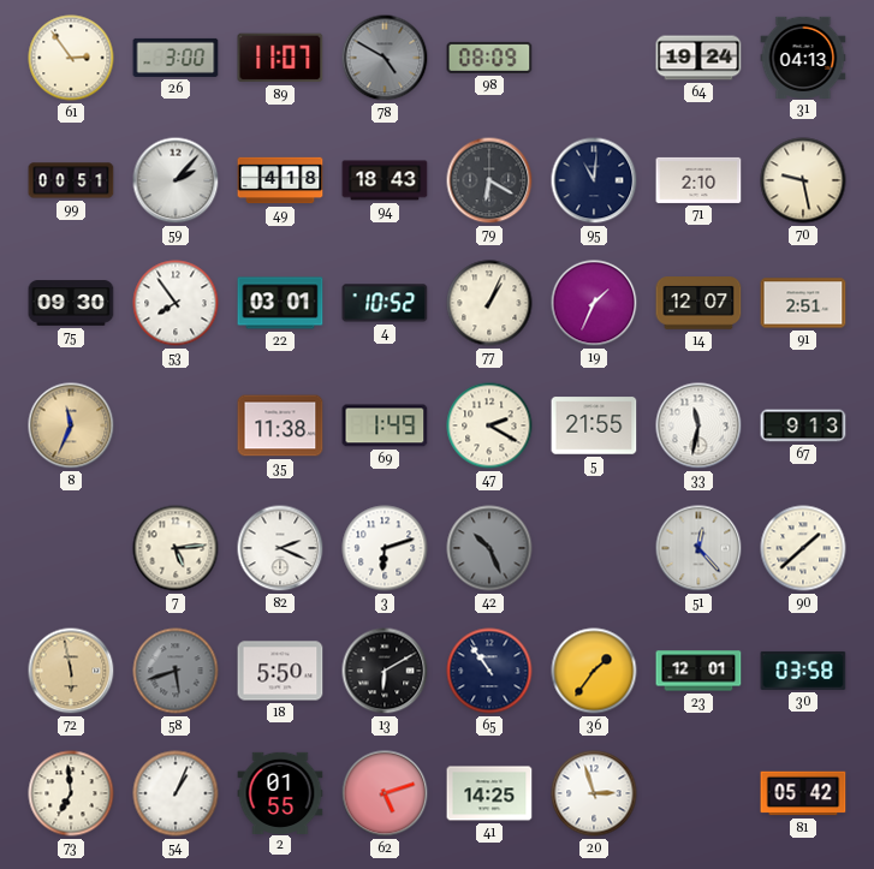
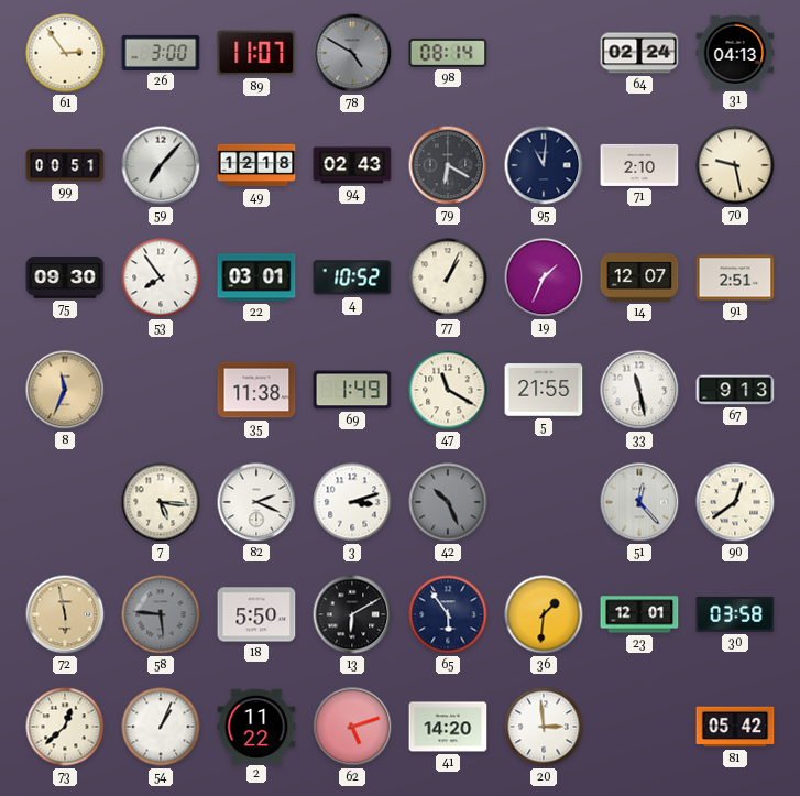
98: 08:09 -> 08:14
64: 19:24 -> 02:24
59: 2:07 -> 7:07
49: 4:18 -> 12:18
94: 18:43 -> 02:43
47: 2:20 -> 11:20
33: 11:32 -> 11:28
7: 5:14 -> 5:16
3: 6:12 -> 3:12
90: 1:38 -> 12:39
58: 5:42 -> 5:46
65: 10:54 -> 5:54
36: 1:36 -> 1:31
73: 6:59 -> 12:38
2: 01:55 -> 11:22
41: 14:25 -> 14:20
20: 2:57 -> 2:59
